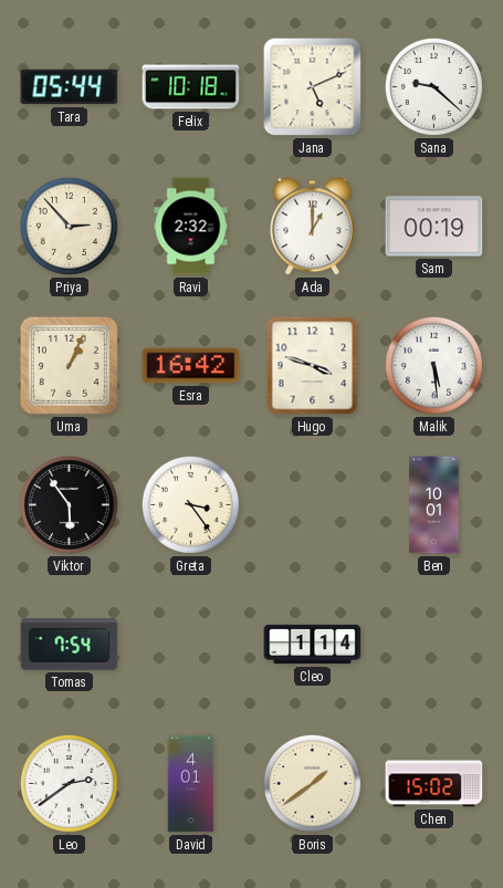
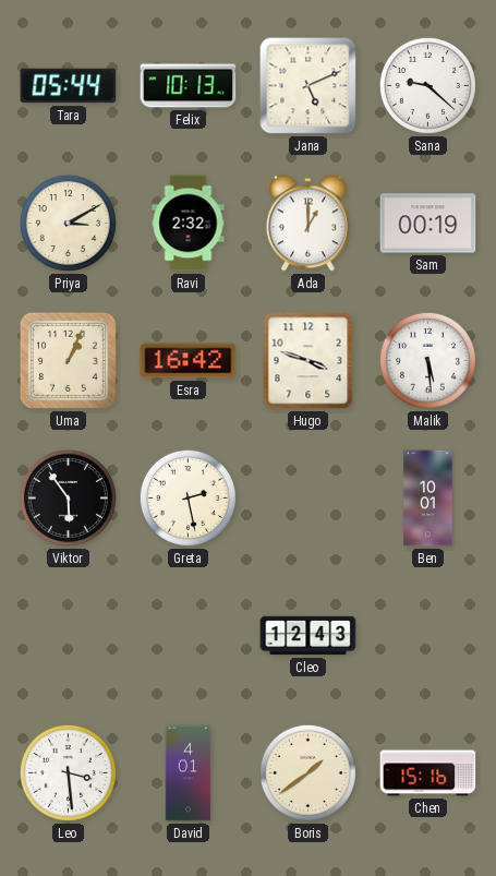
Felix: 10:18 -> 10:13
Priya: 2:53 -> 3:10
Greta: 3:24 -> 2:28
Tomas: 7:54 -> none
Cleo: 1:14 -> 12:43
Leo: 2:39 -> 3:29
Chen: 15:02 -> 15:16
